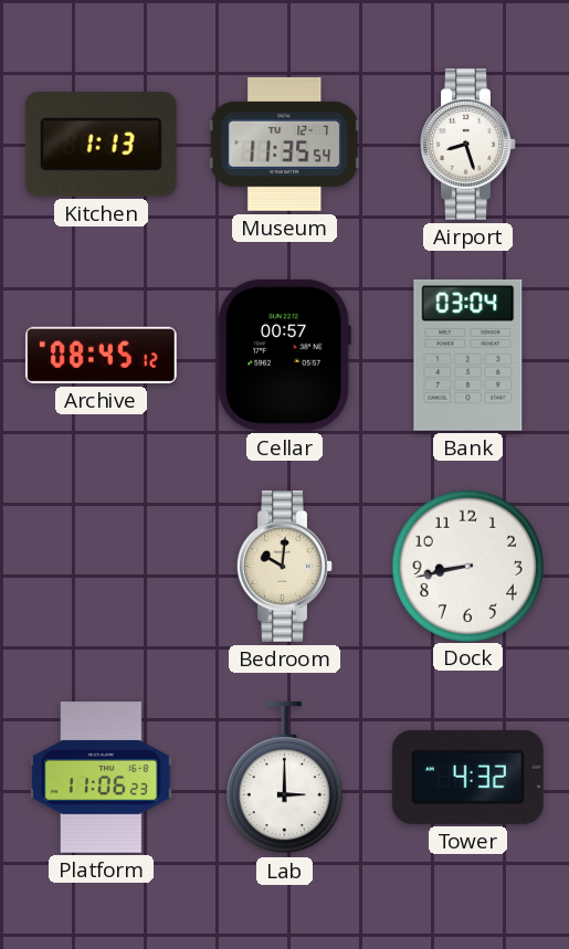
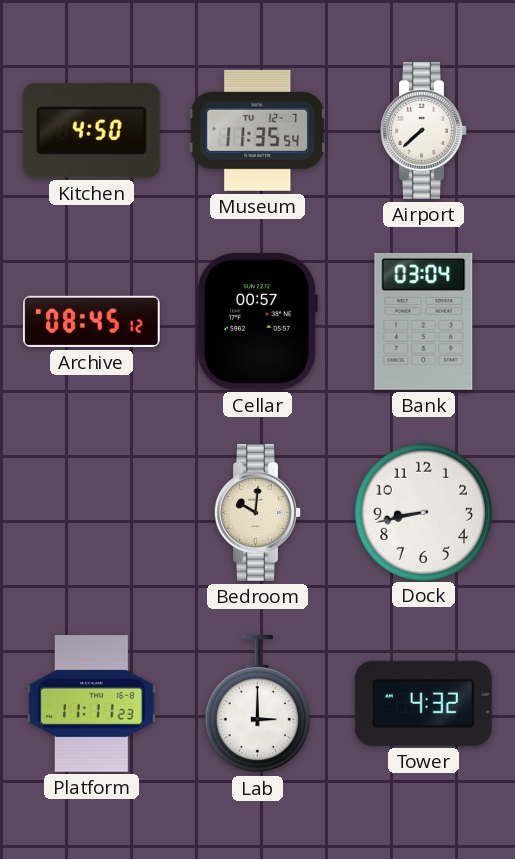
Kitchen: 1:13 -> 4:50
Airport: 8:27 -> 7:38
Platform: 11:06 -> 11:11
